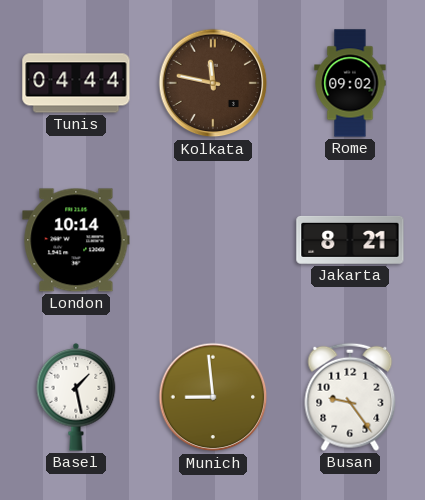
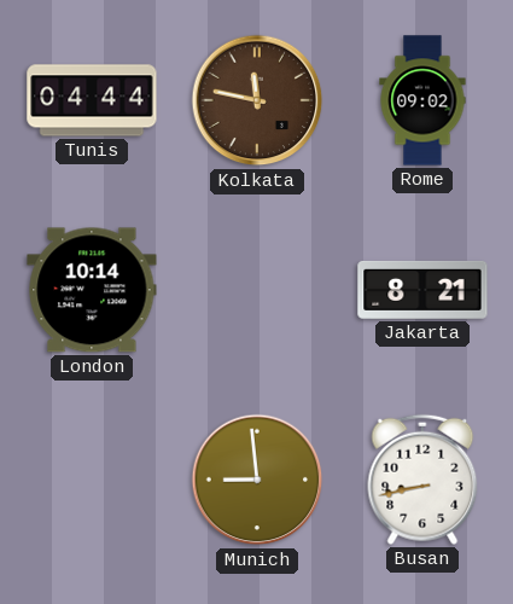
Basel: 1:28 -> none
Busan: 9:24 -> 8:43
